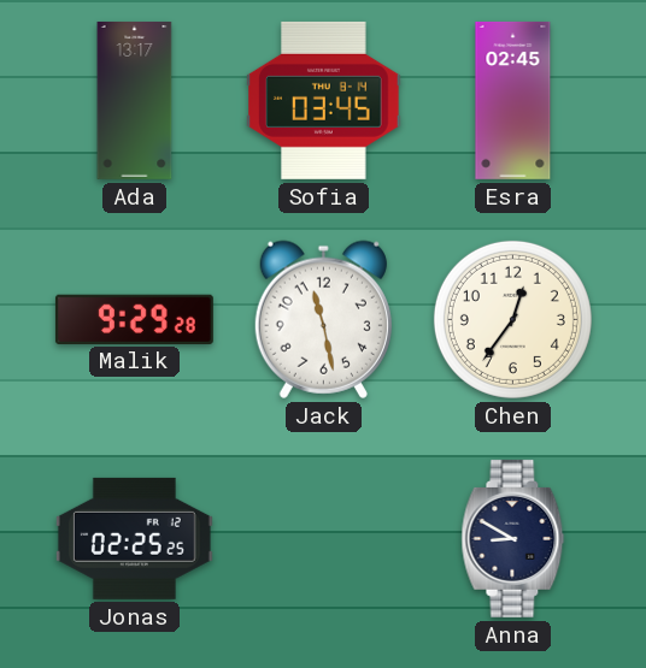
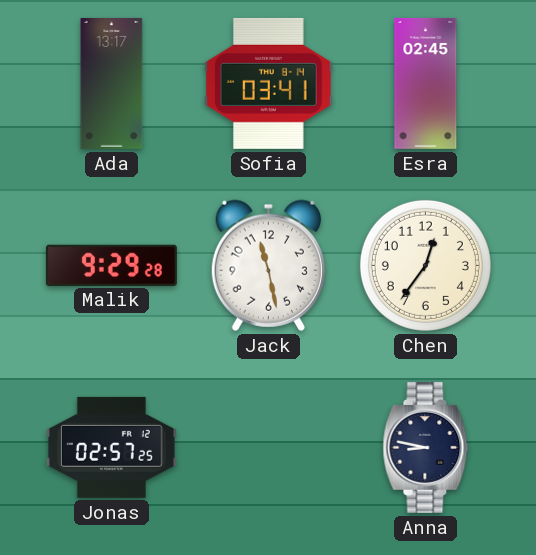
Sofia: 03:45 -> 03:41
Jonas: 02:25 -> 02:57
Anna: 8:50 -> 8:47
